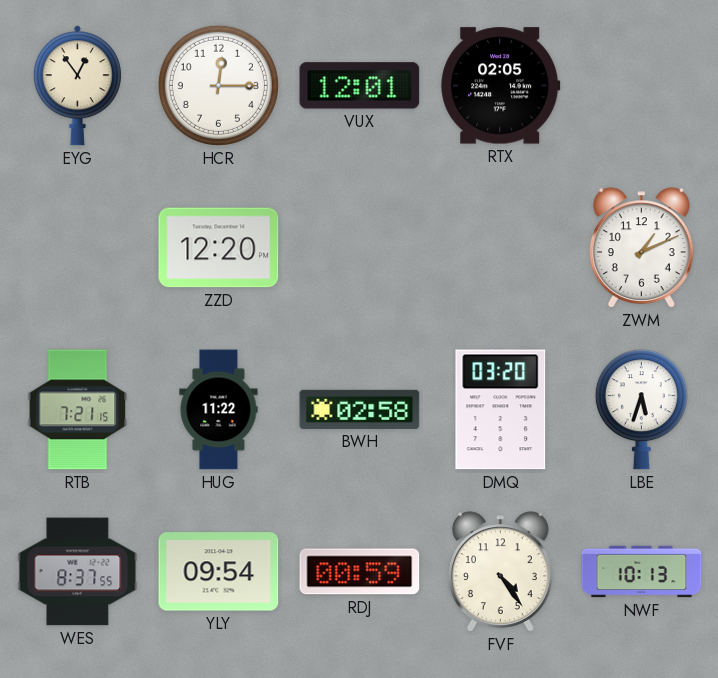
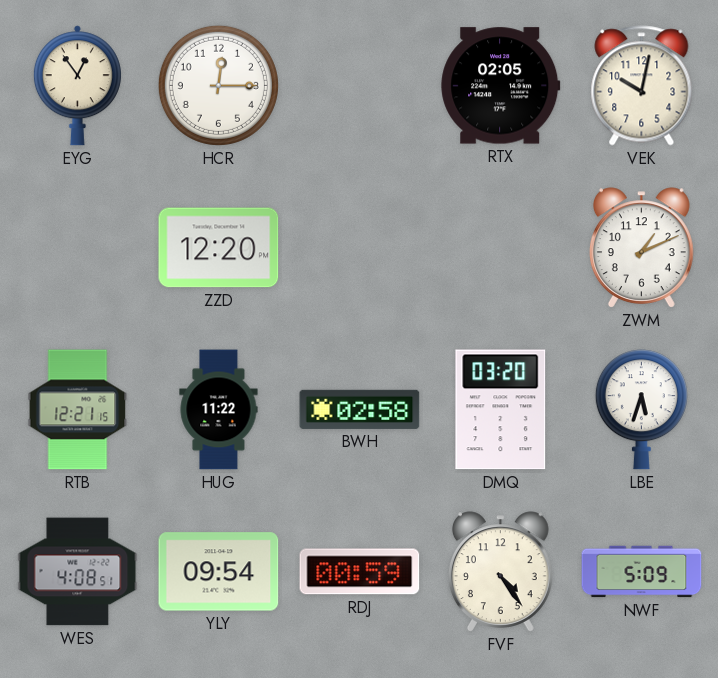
VUX: 12:01 -> none
VEK: none -> 10:02
RTB: 7:21 -> 12:21
WES: 8:37 -> 4:08
NWF: 10:13 -> 5:09
